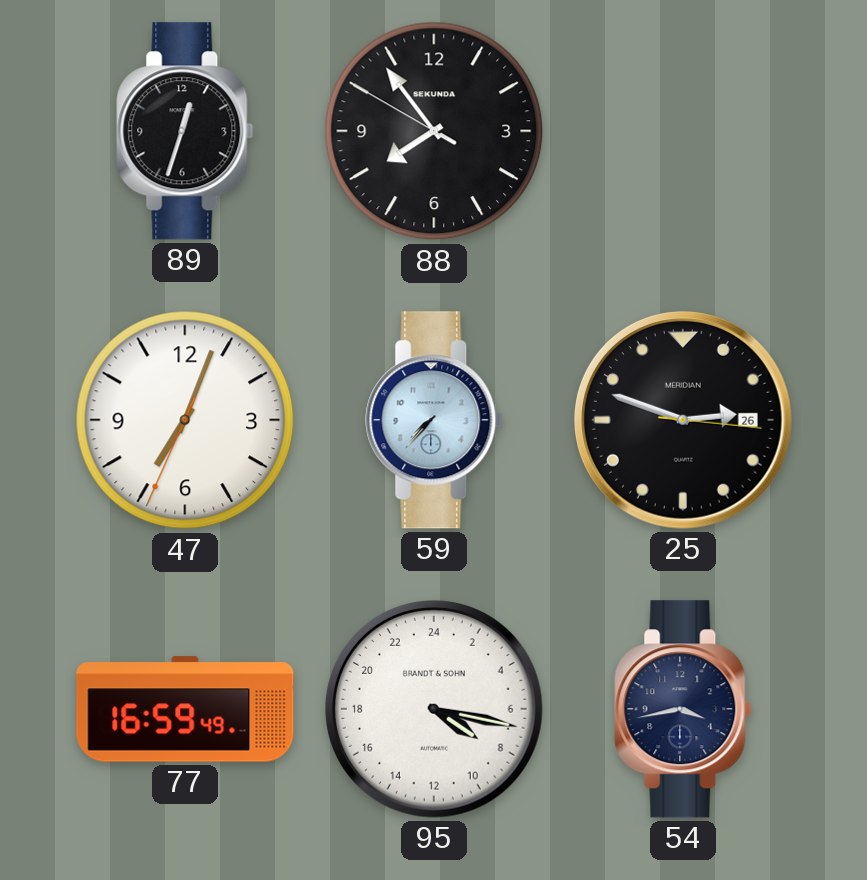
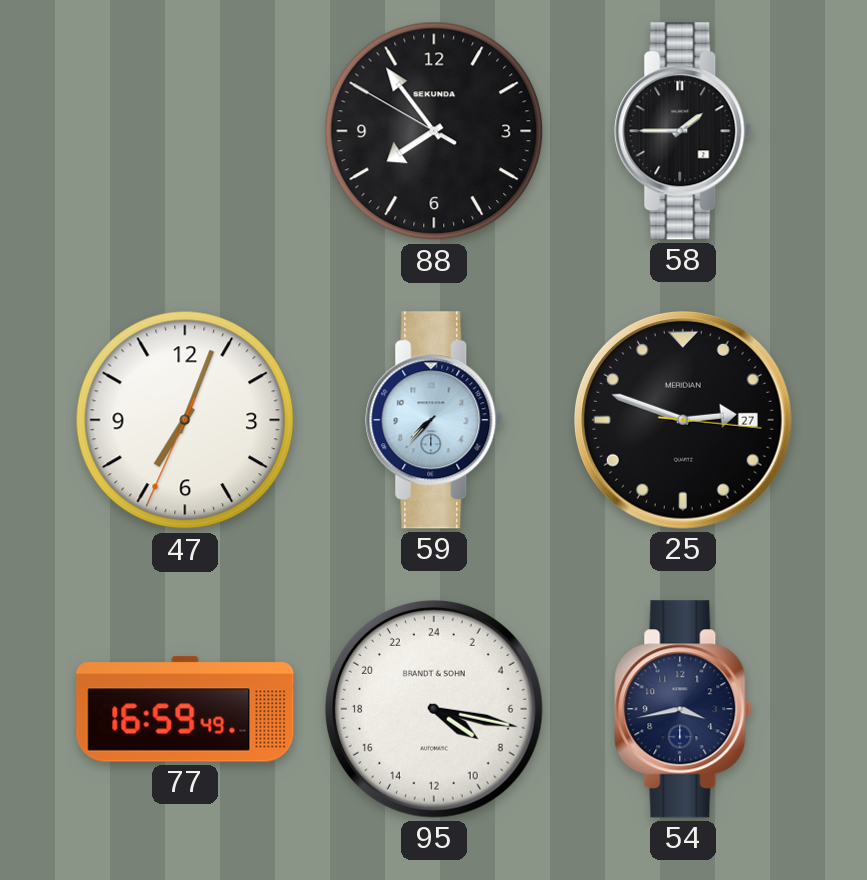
89: 12:33 -> none
58: none -> 1:45
25 date: 26 -> 27
